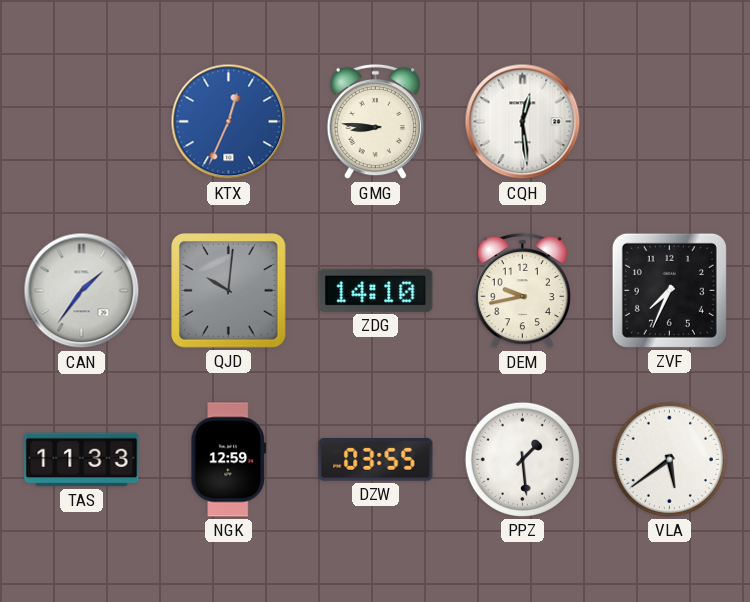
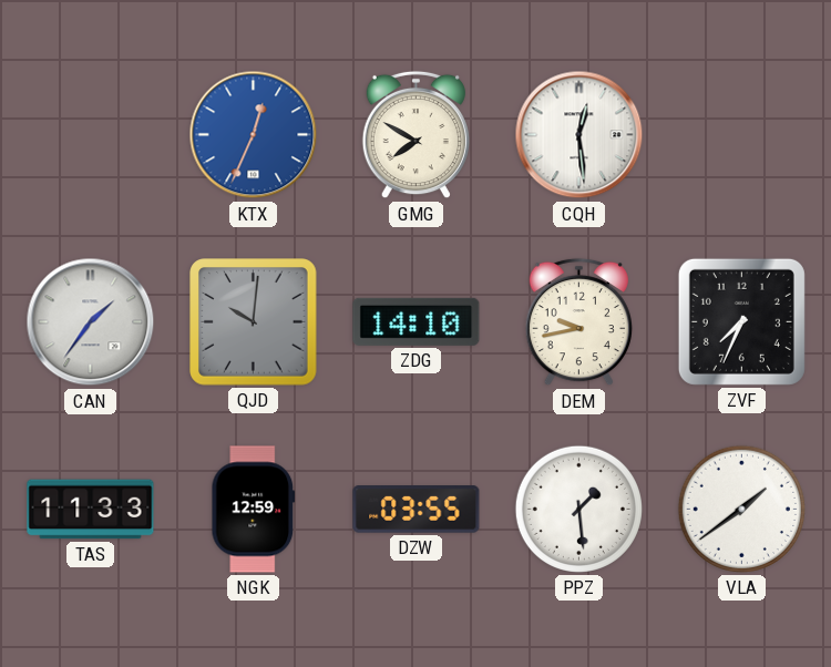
GMG: 8:46 -> 7:50
VLA: 5:39 -> 1:39
